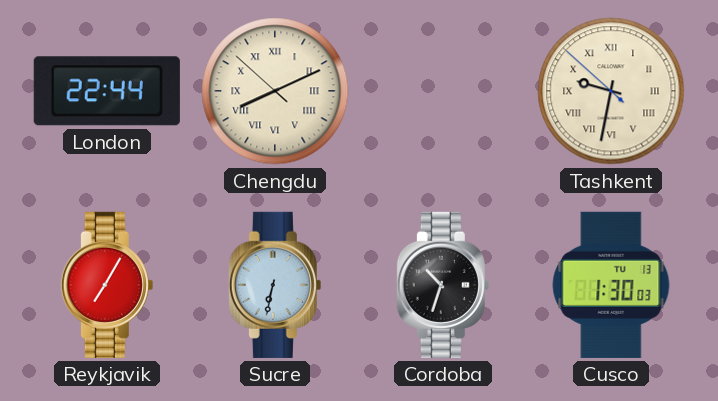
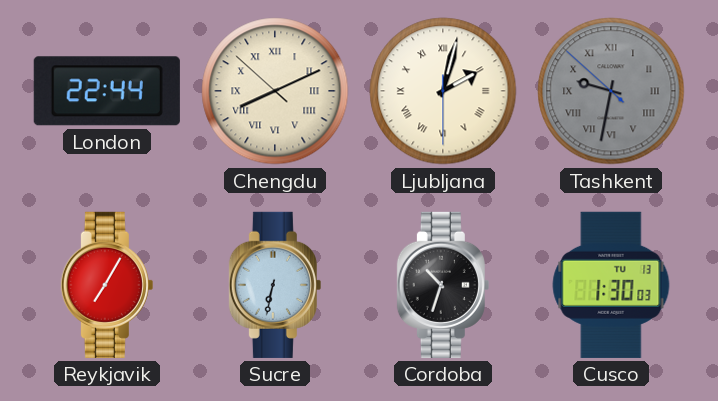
Ljubljana: none -> 2:02
Tashkent dial: cream -> grey
